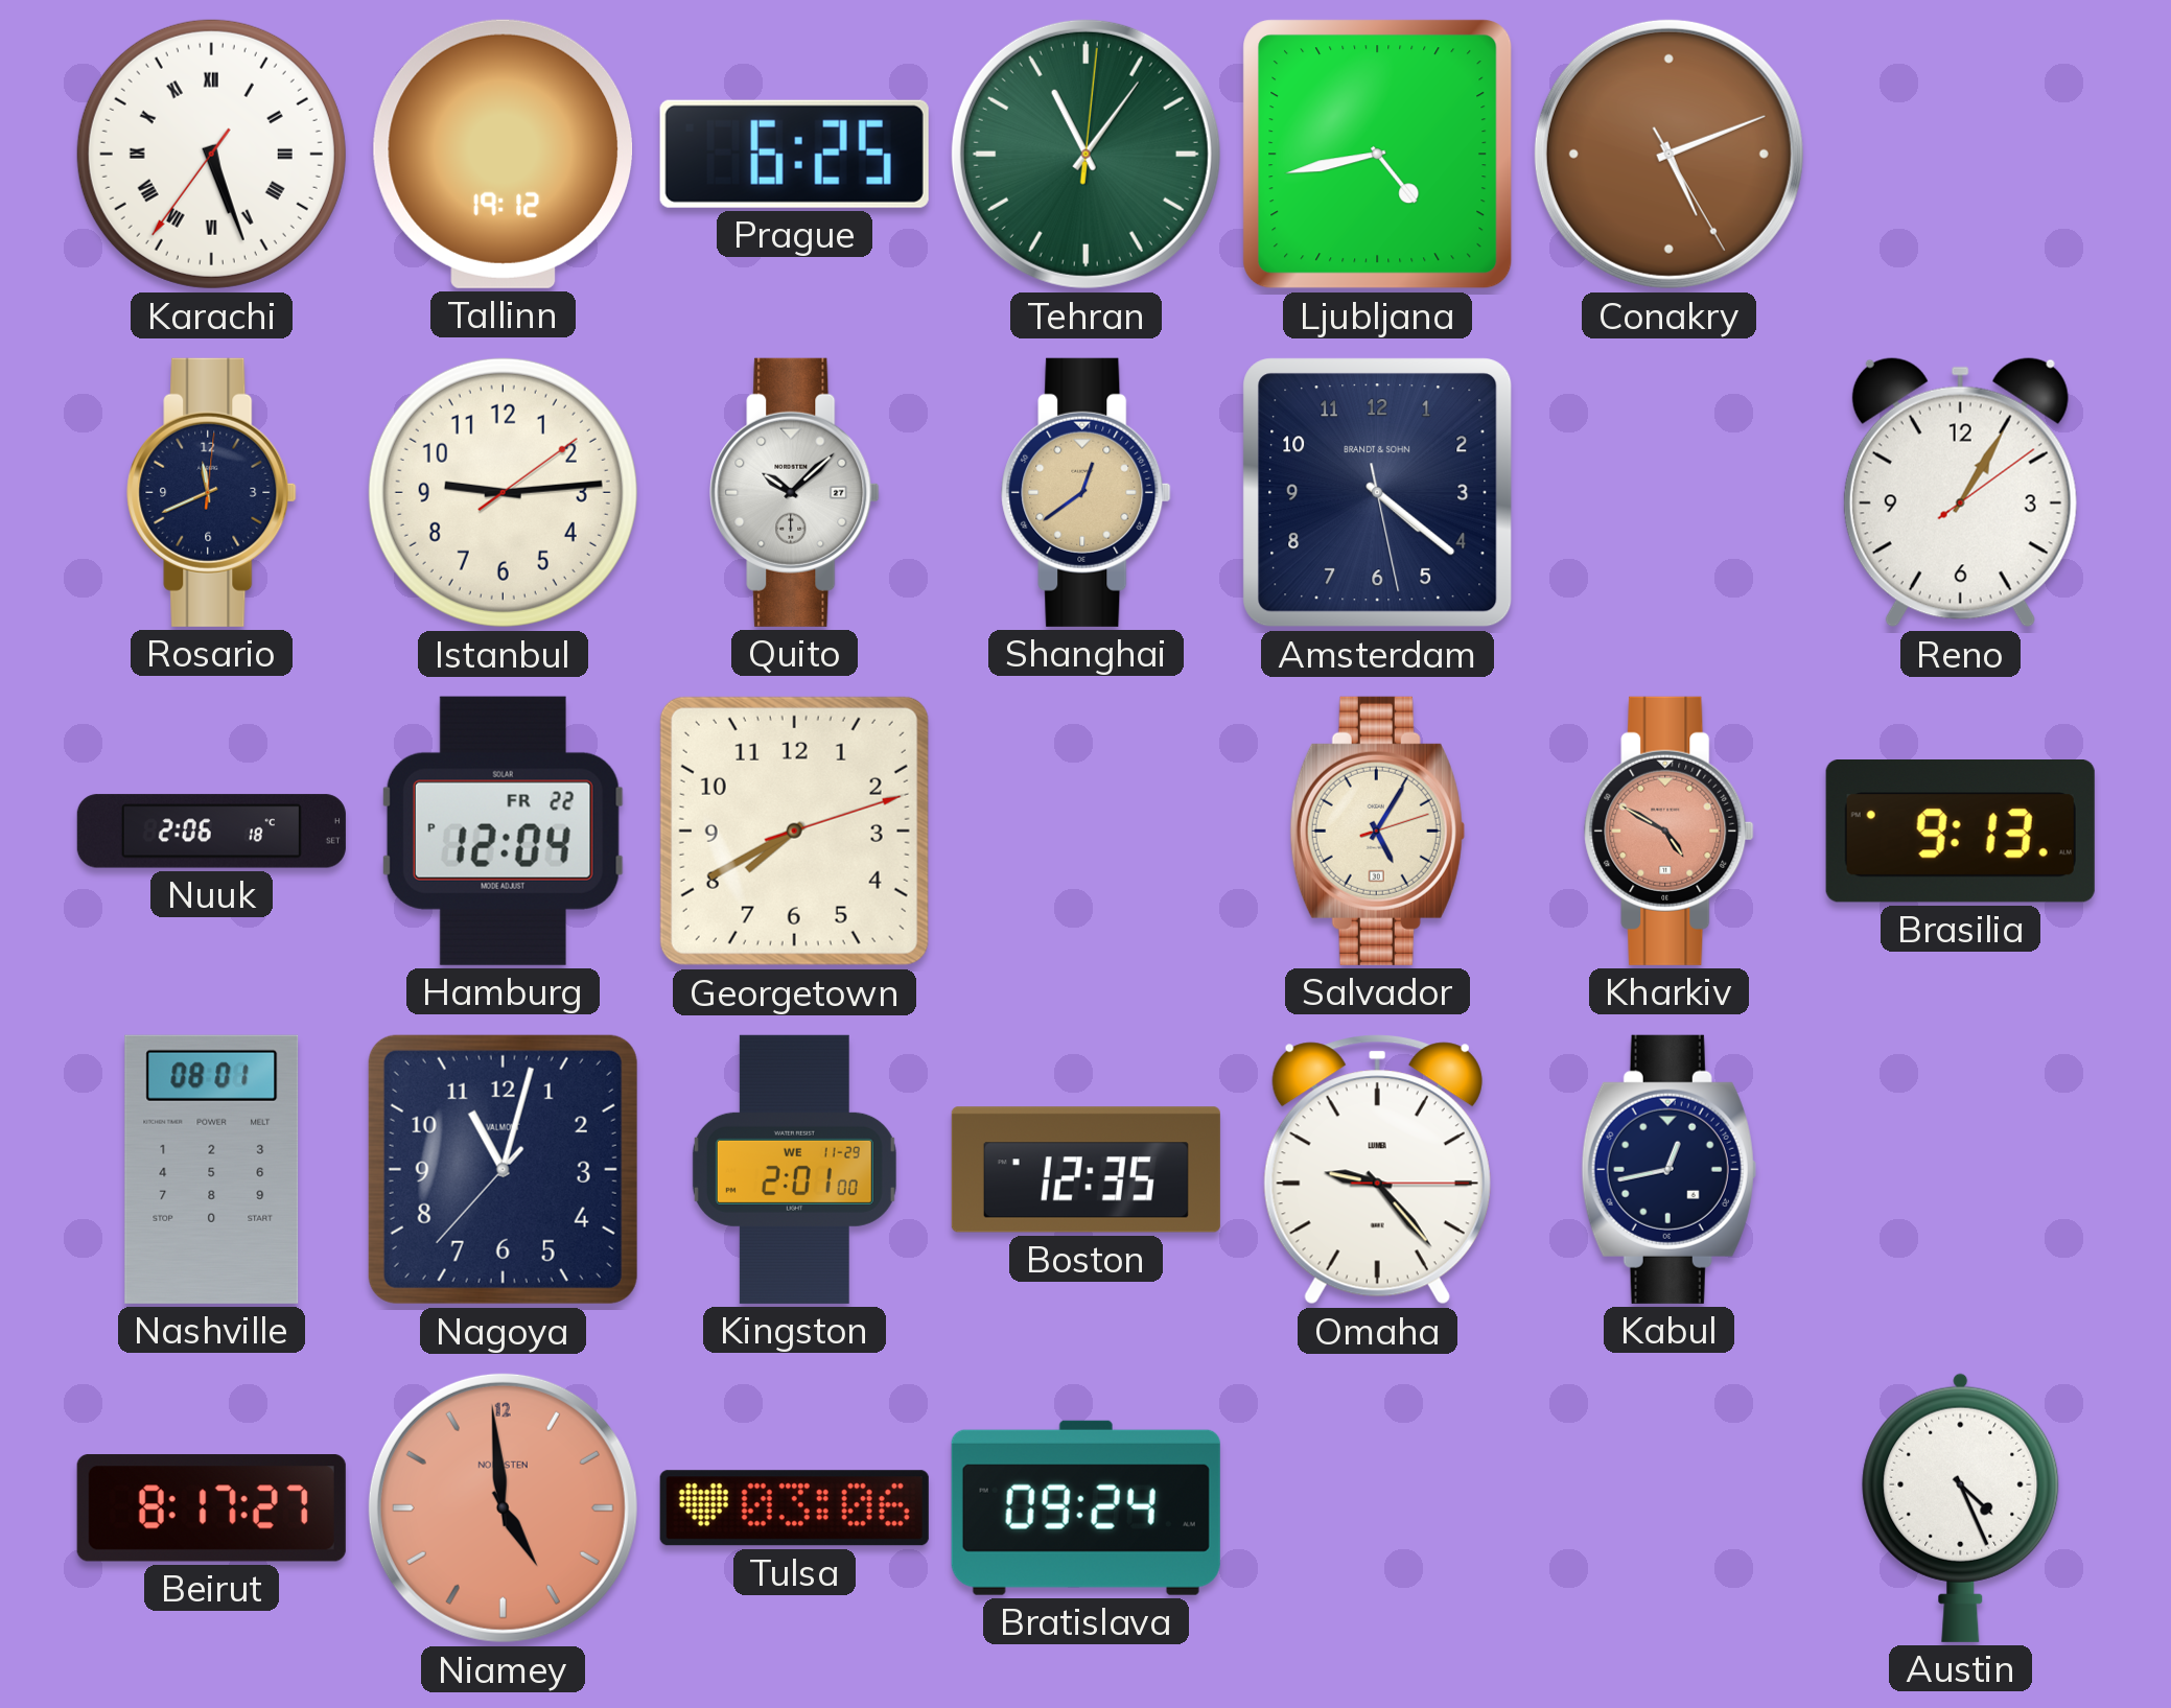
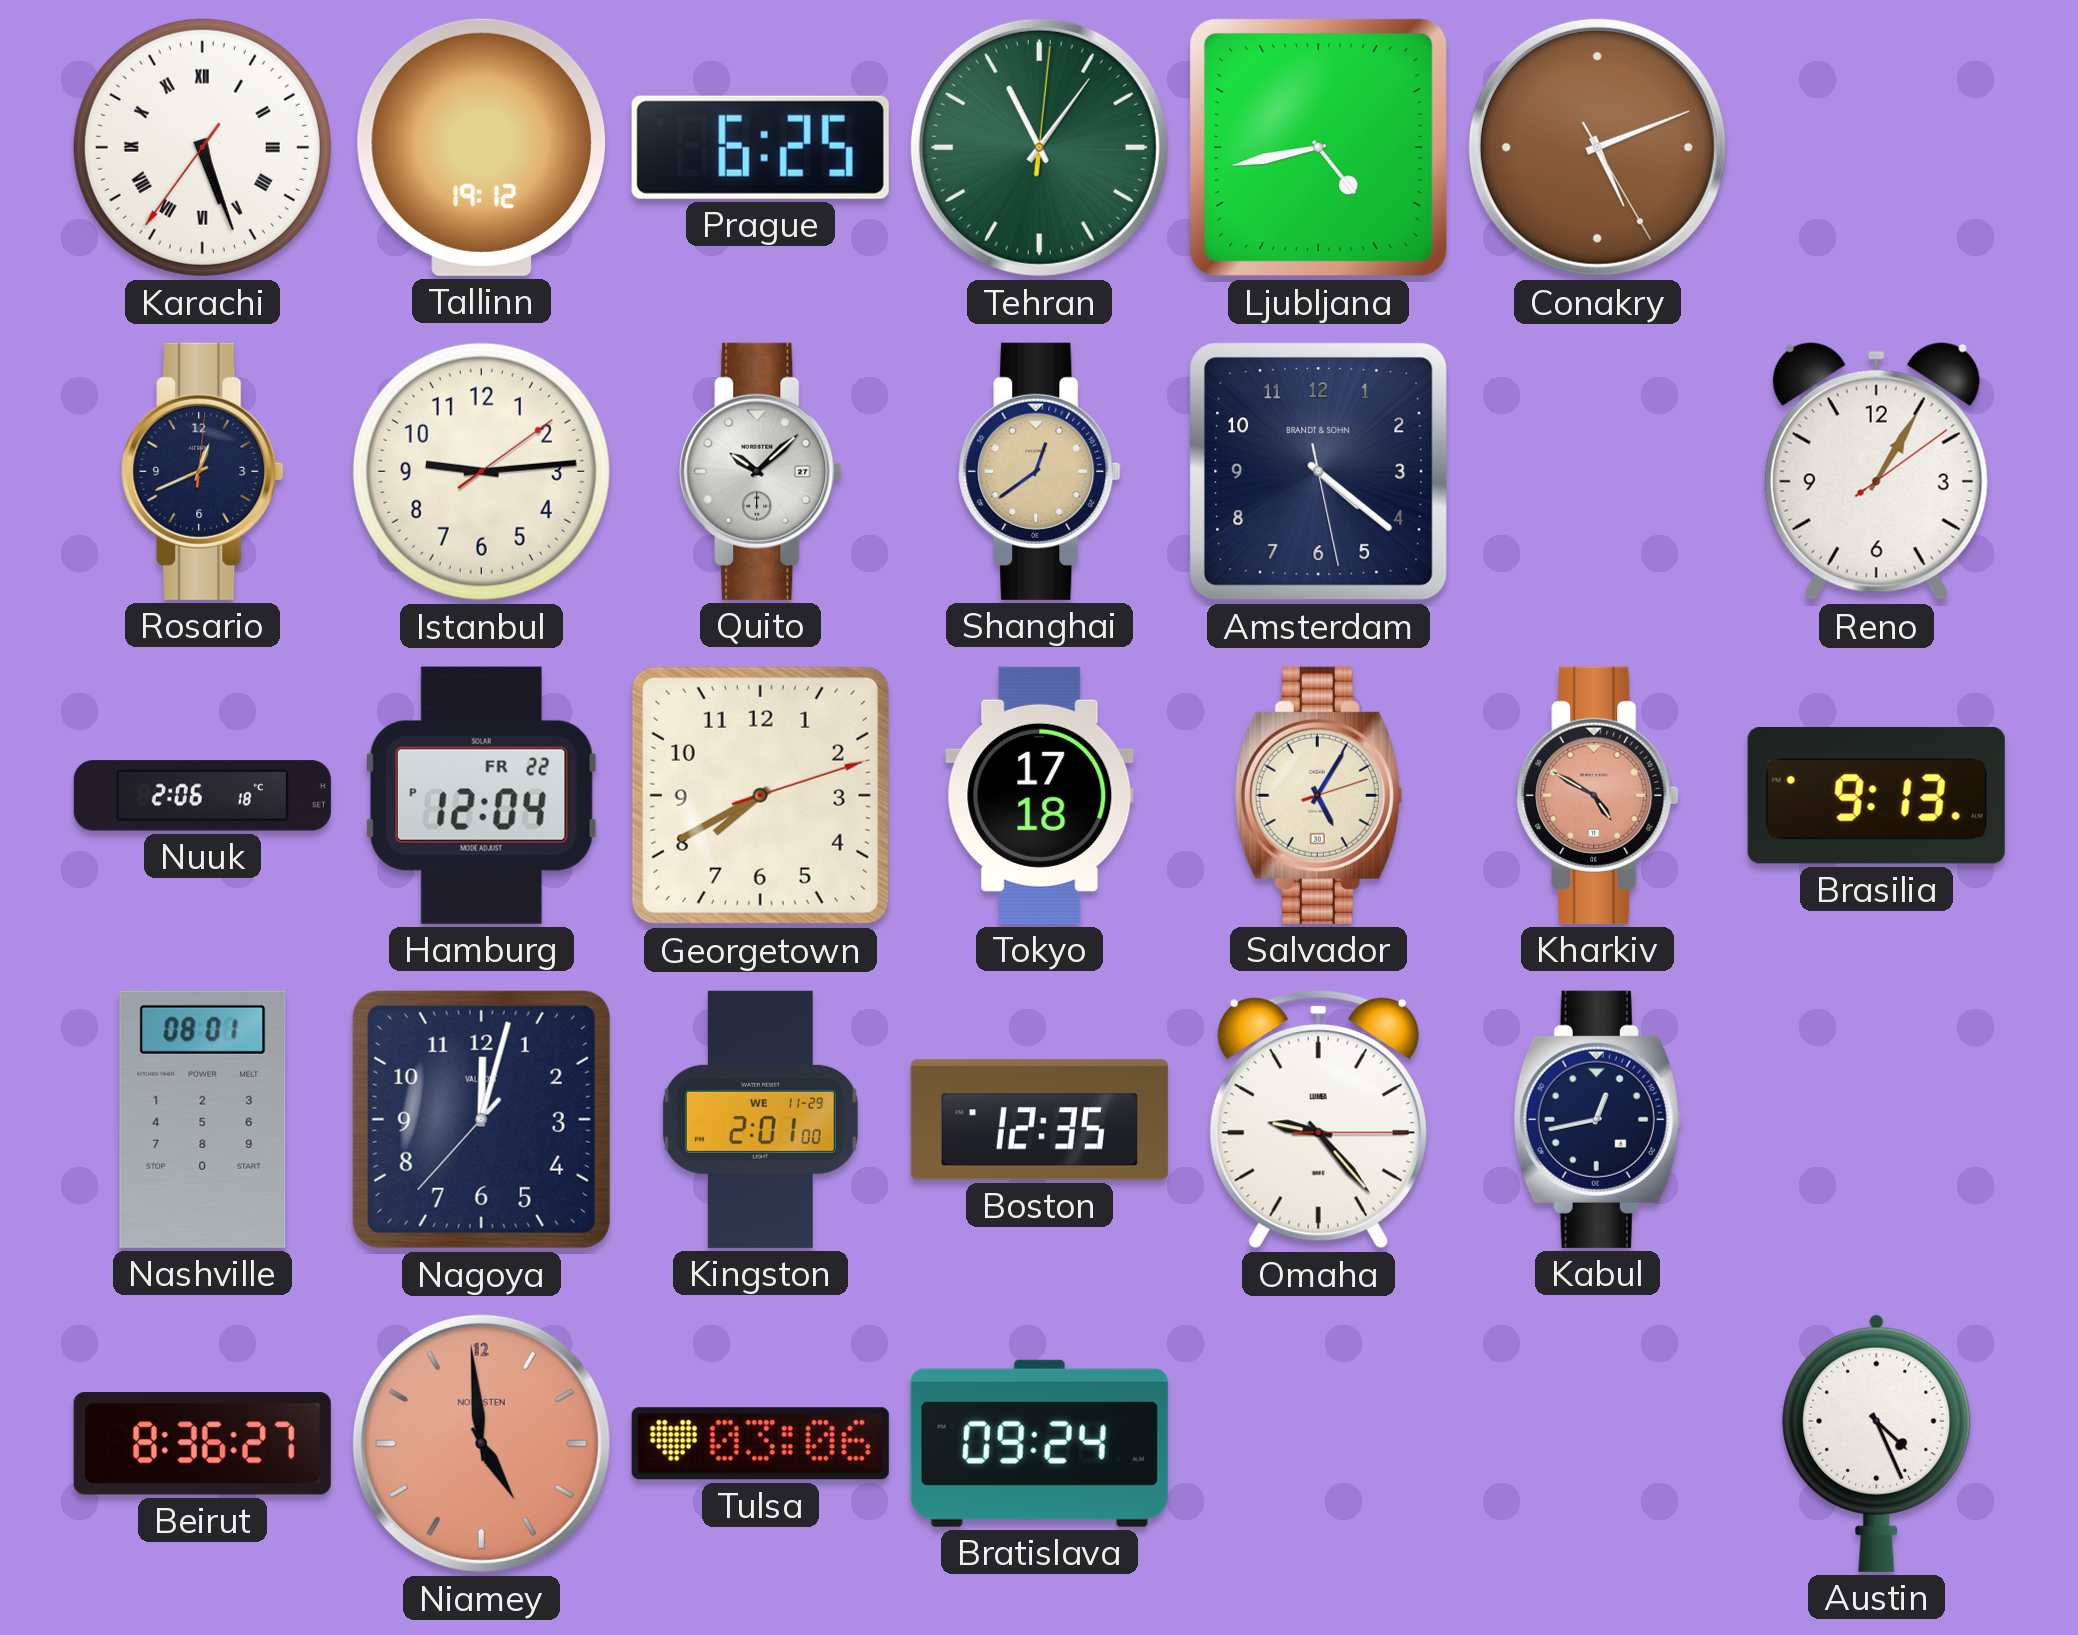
Rosario: 11:41 -> 12:41
Tokyo: none -> 17:18
Nagoya: 11:02 -> 12:02
Beirut: 8:17 -> 8:36
